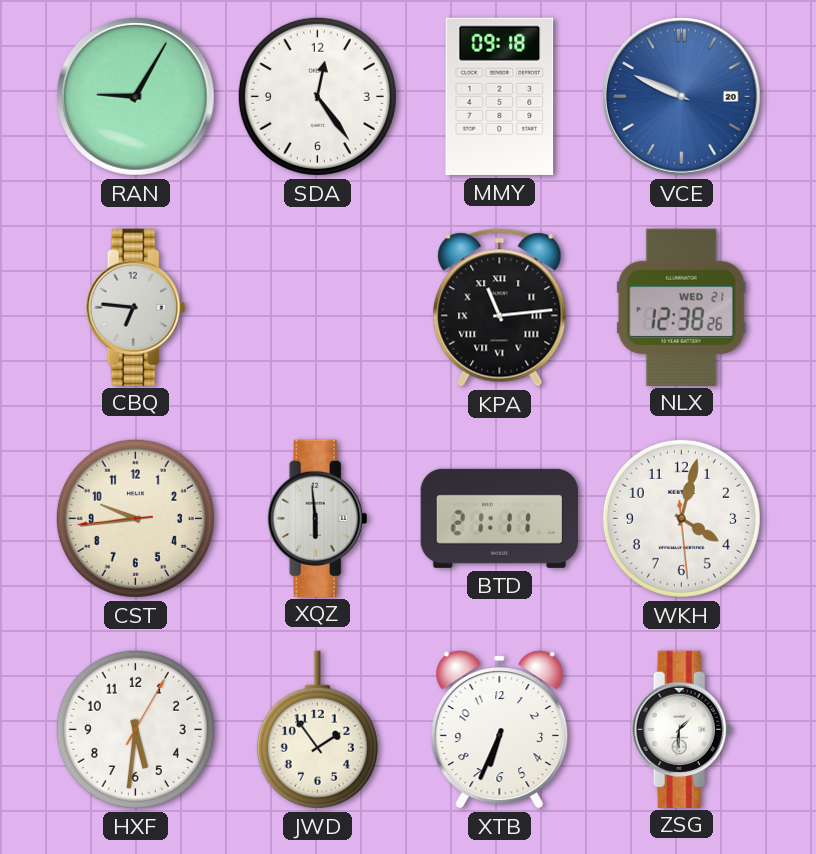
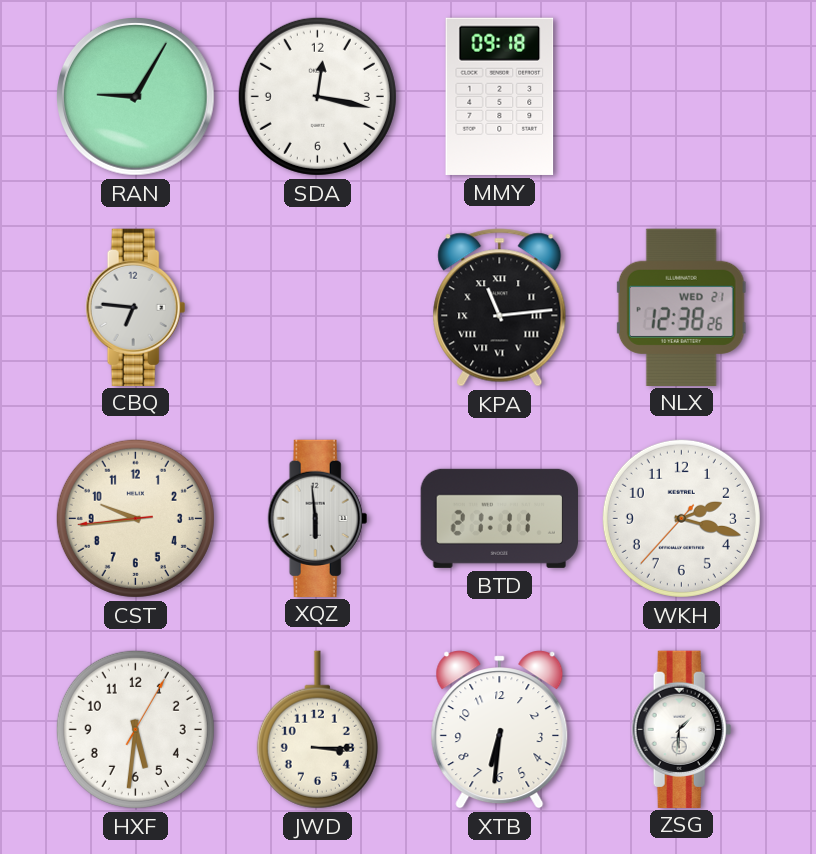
SDA: 12:24 -> 12:17
VCE: 9:49 -> none
WKH: 4:02 -> 2:17
JWD: 1:54 -> 3:15
XTB: 6:34 -> 6:31
